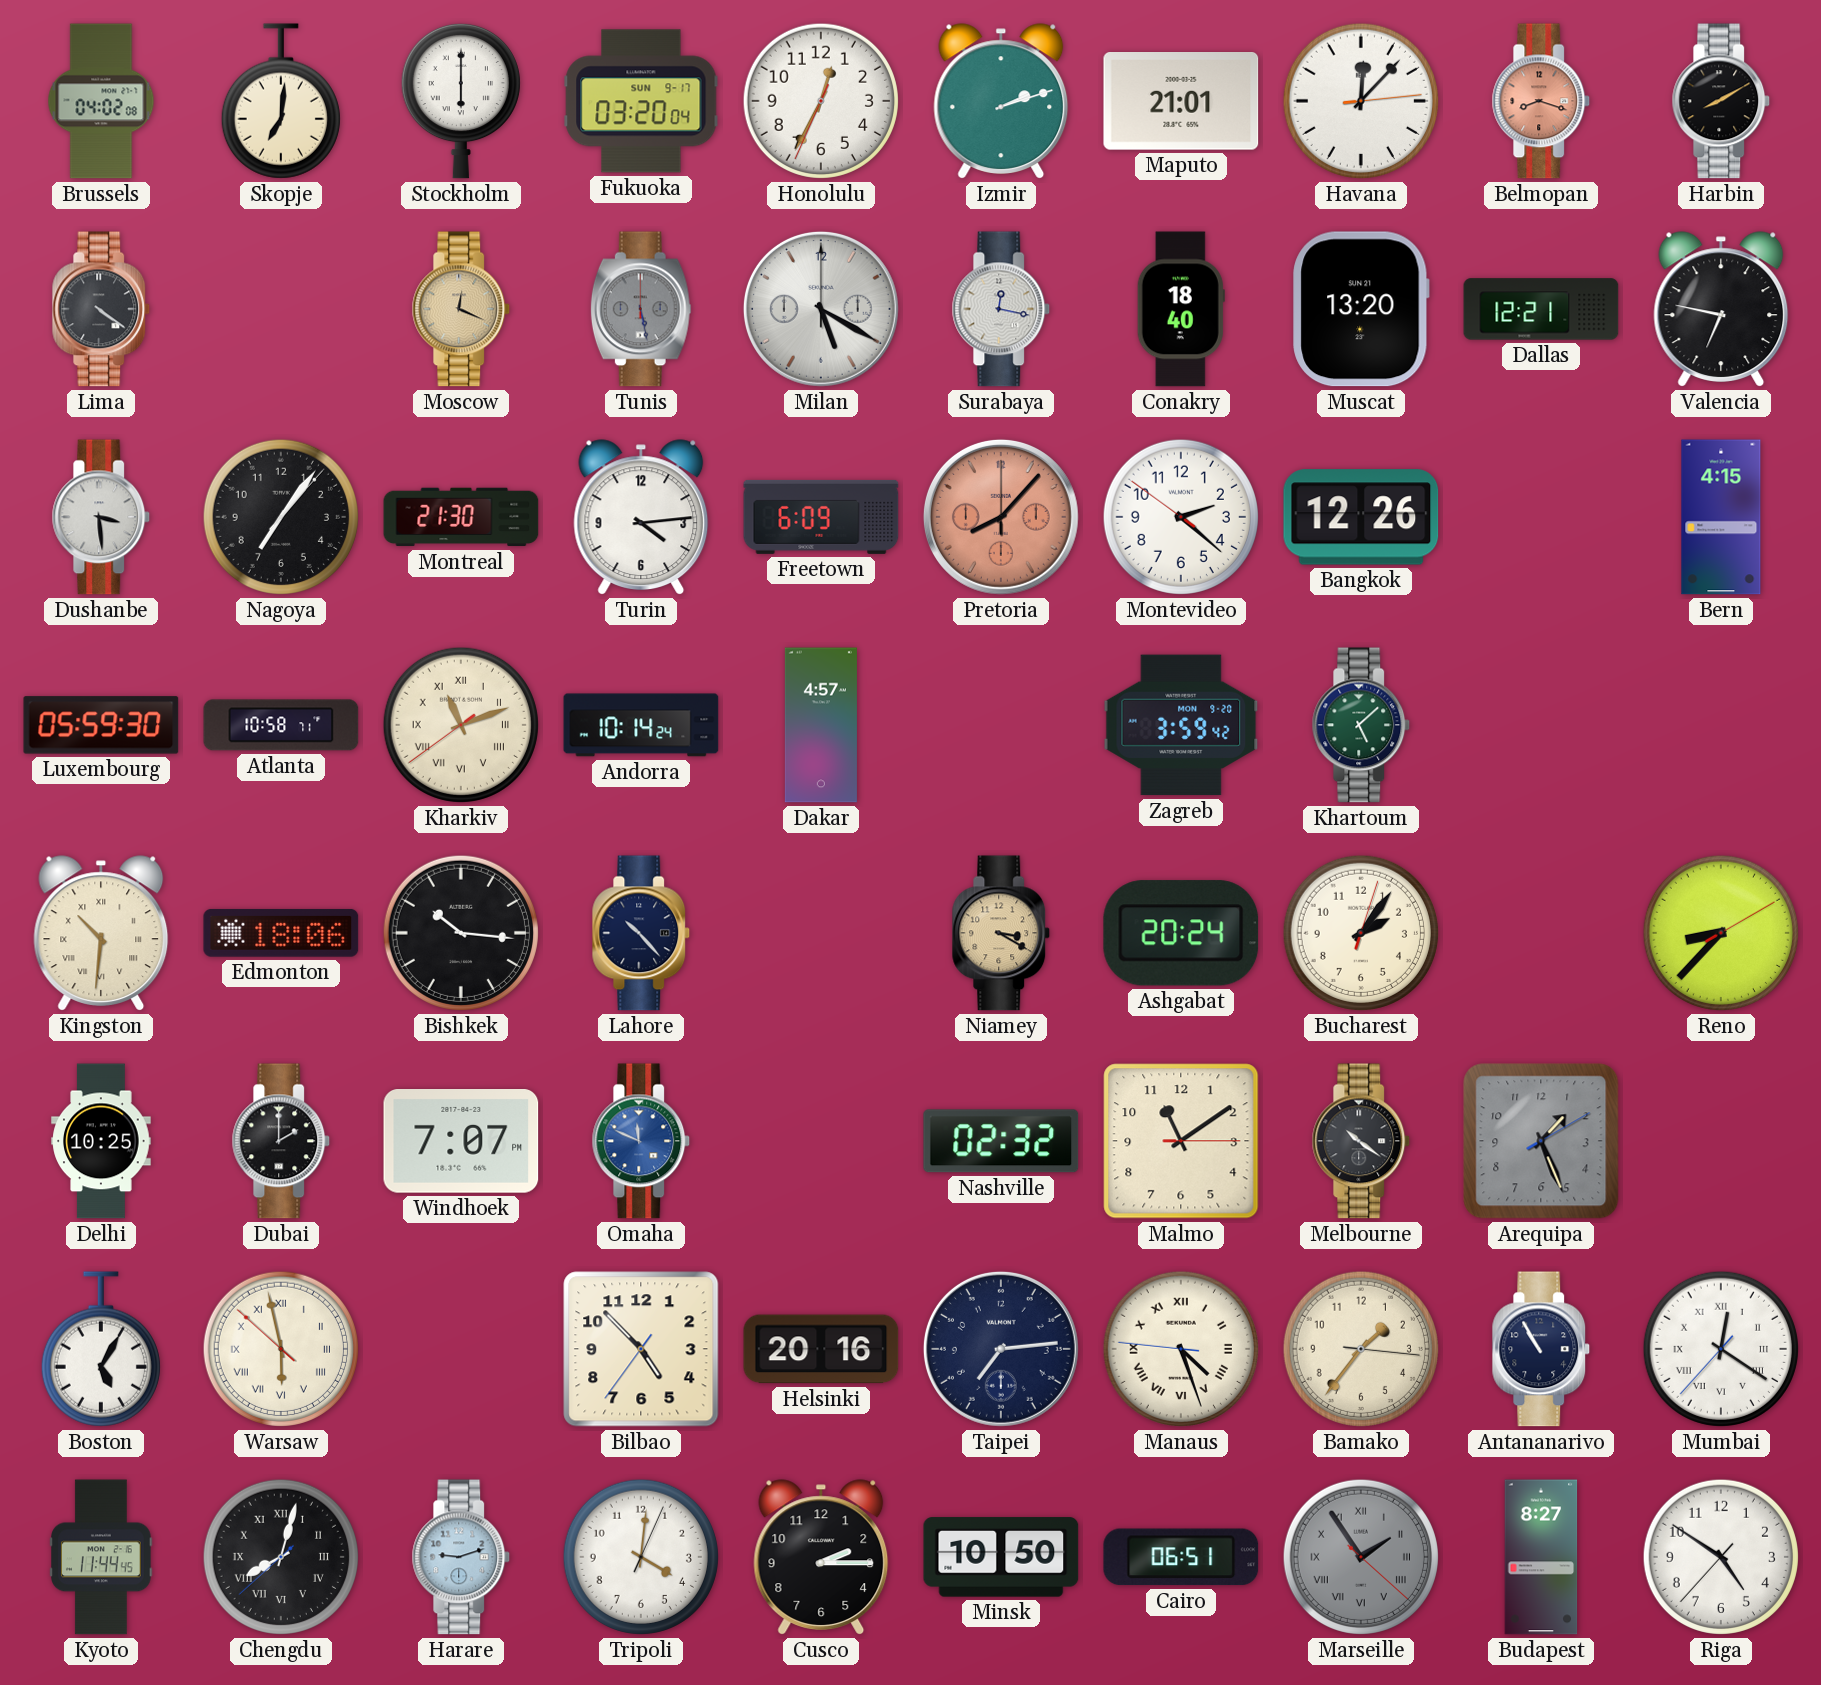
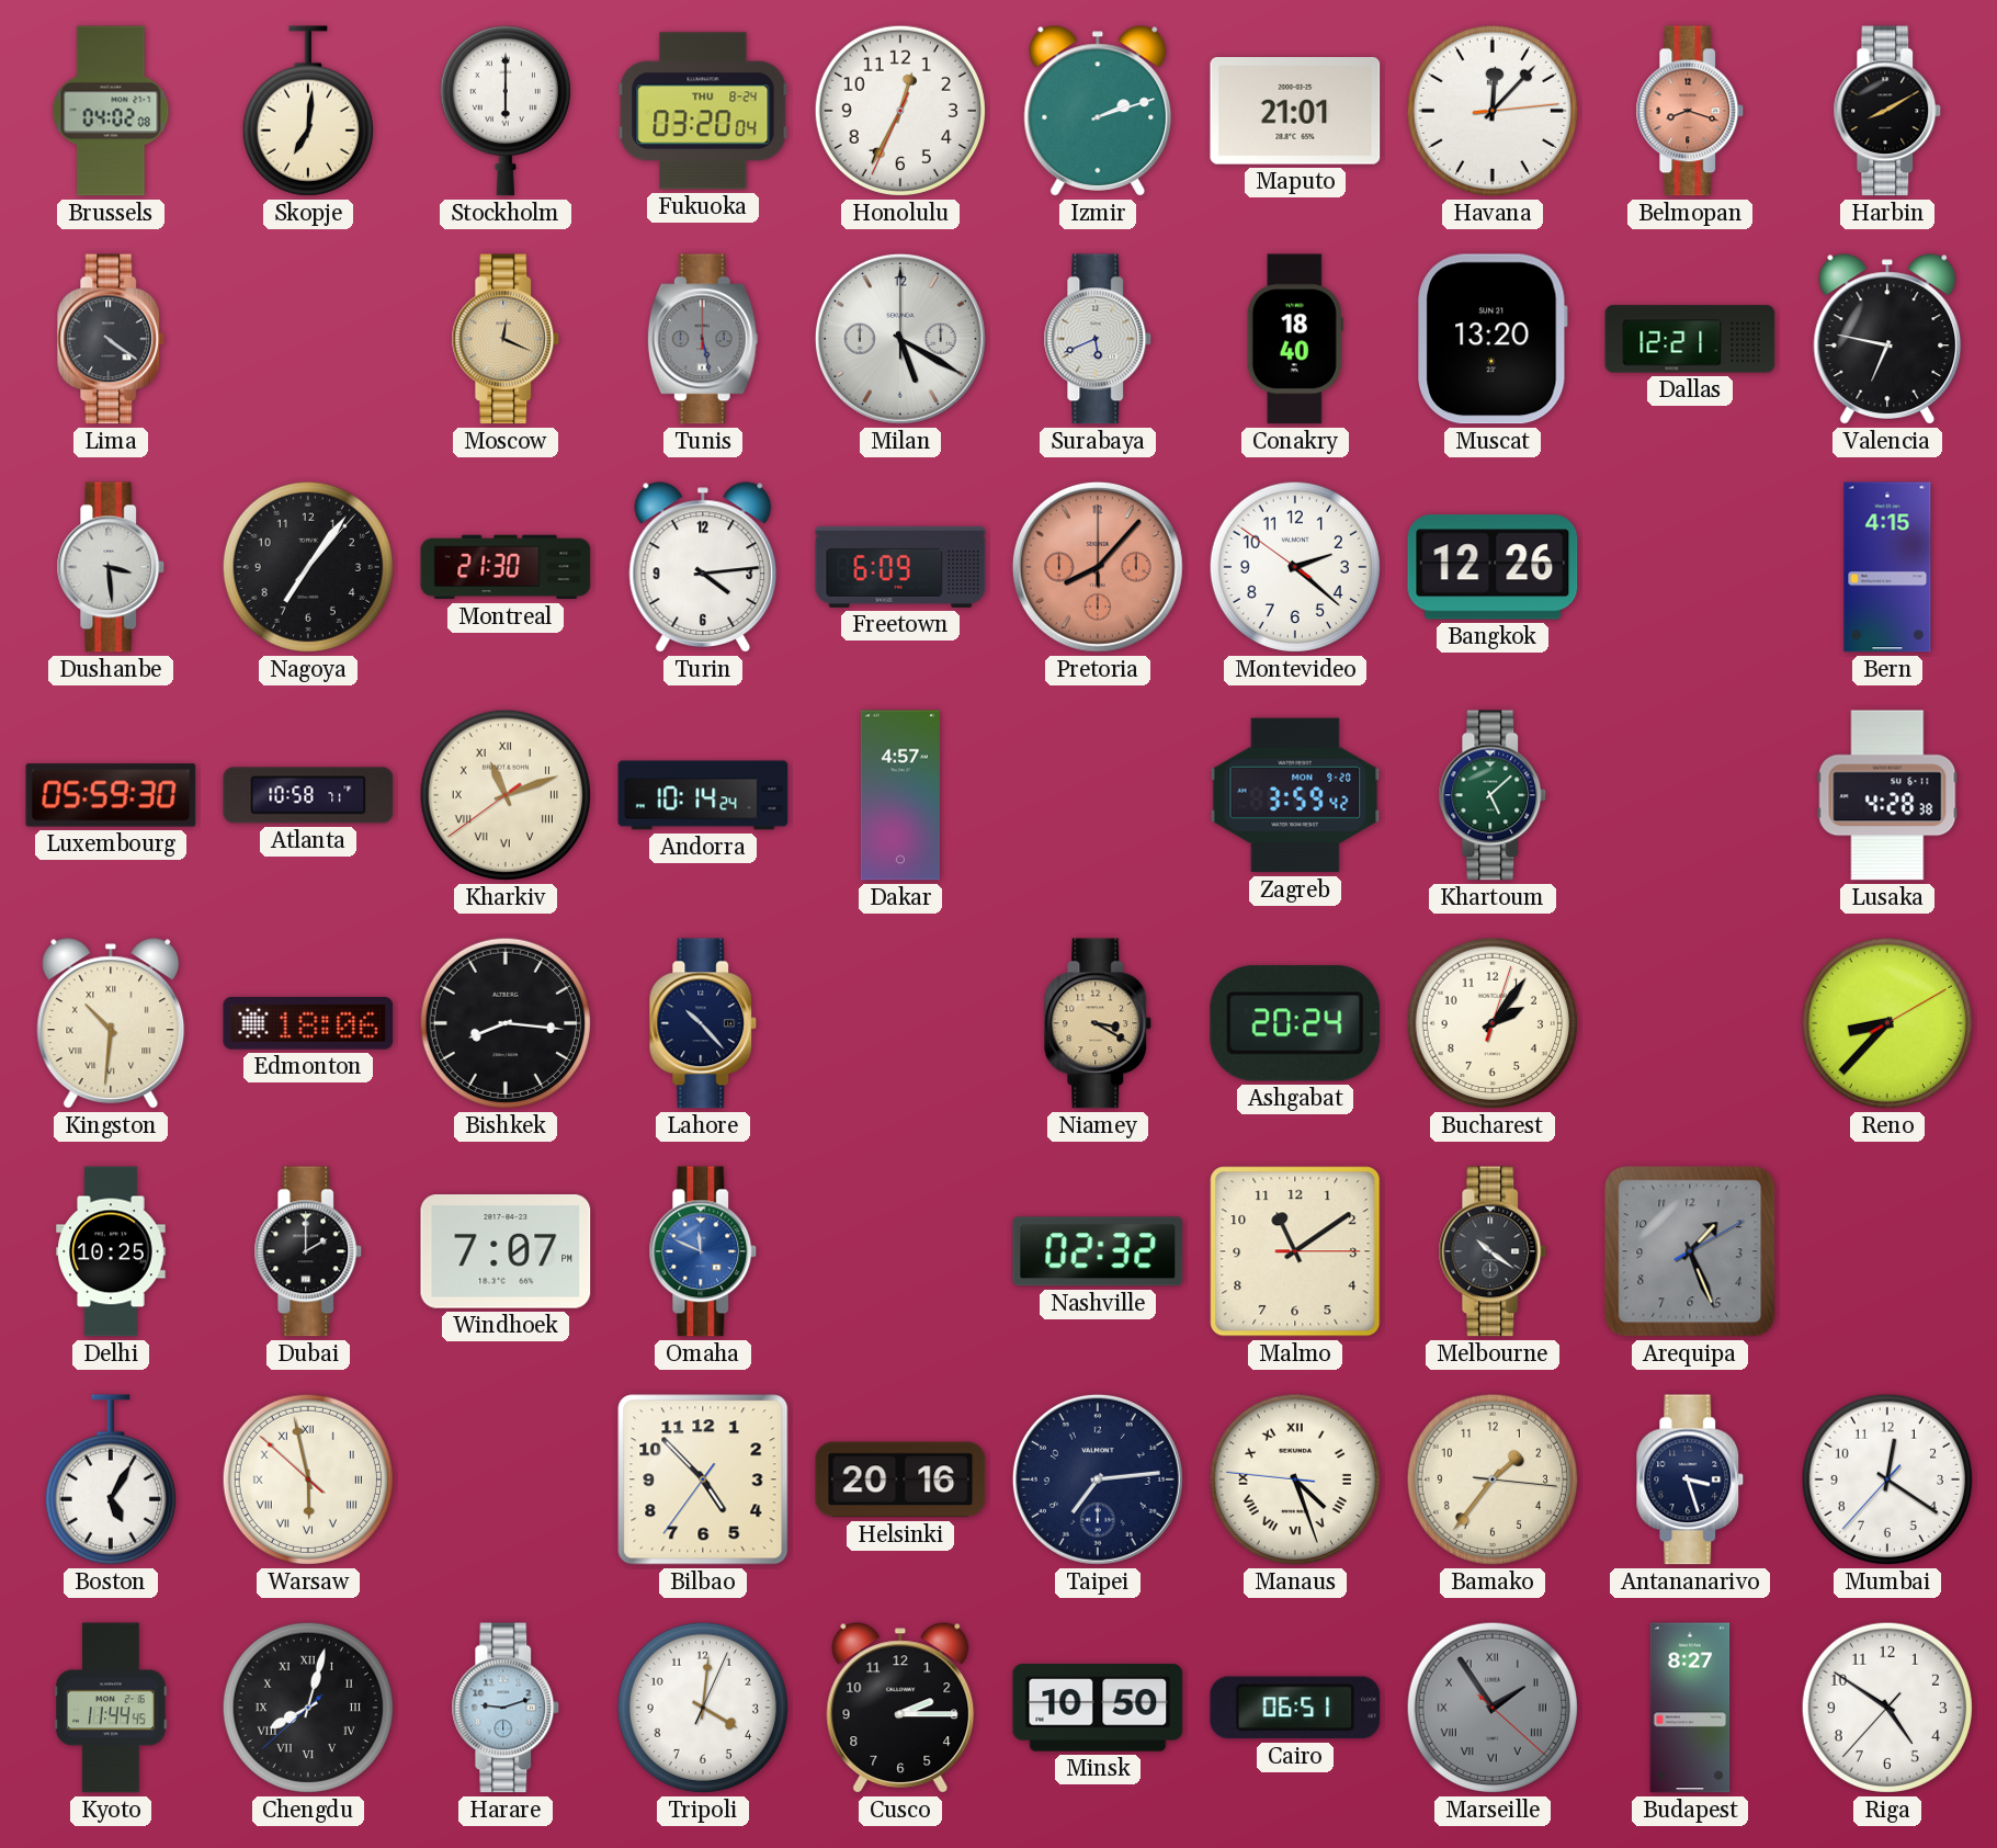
Fukuoka date: SUN 9-17 -> THU 8-24
Surabaya: 12:17 -> 5:41
Lusaka: none -> 4:28
Bishkek: 10:16 -> 8:16
Antananarivo: 10:55 -> 3:27
Mumbai numerals: Roman -> Arabic
